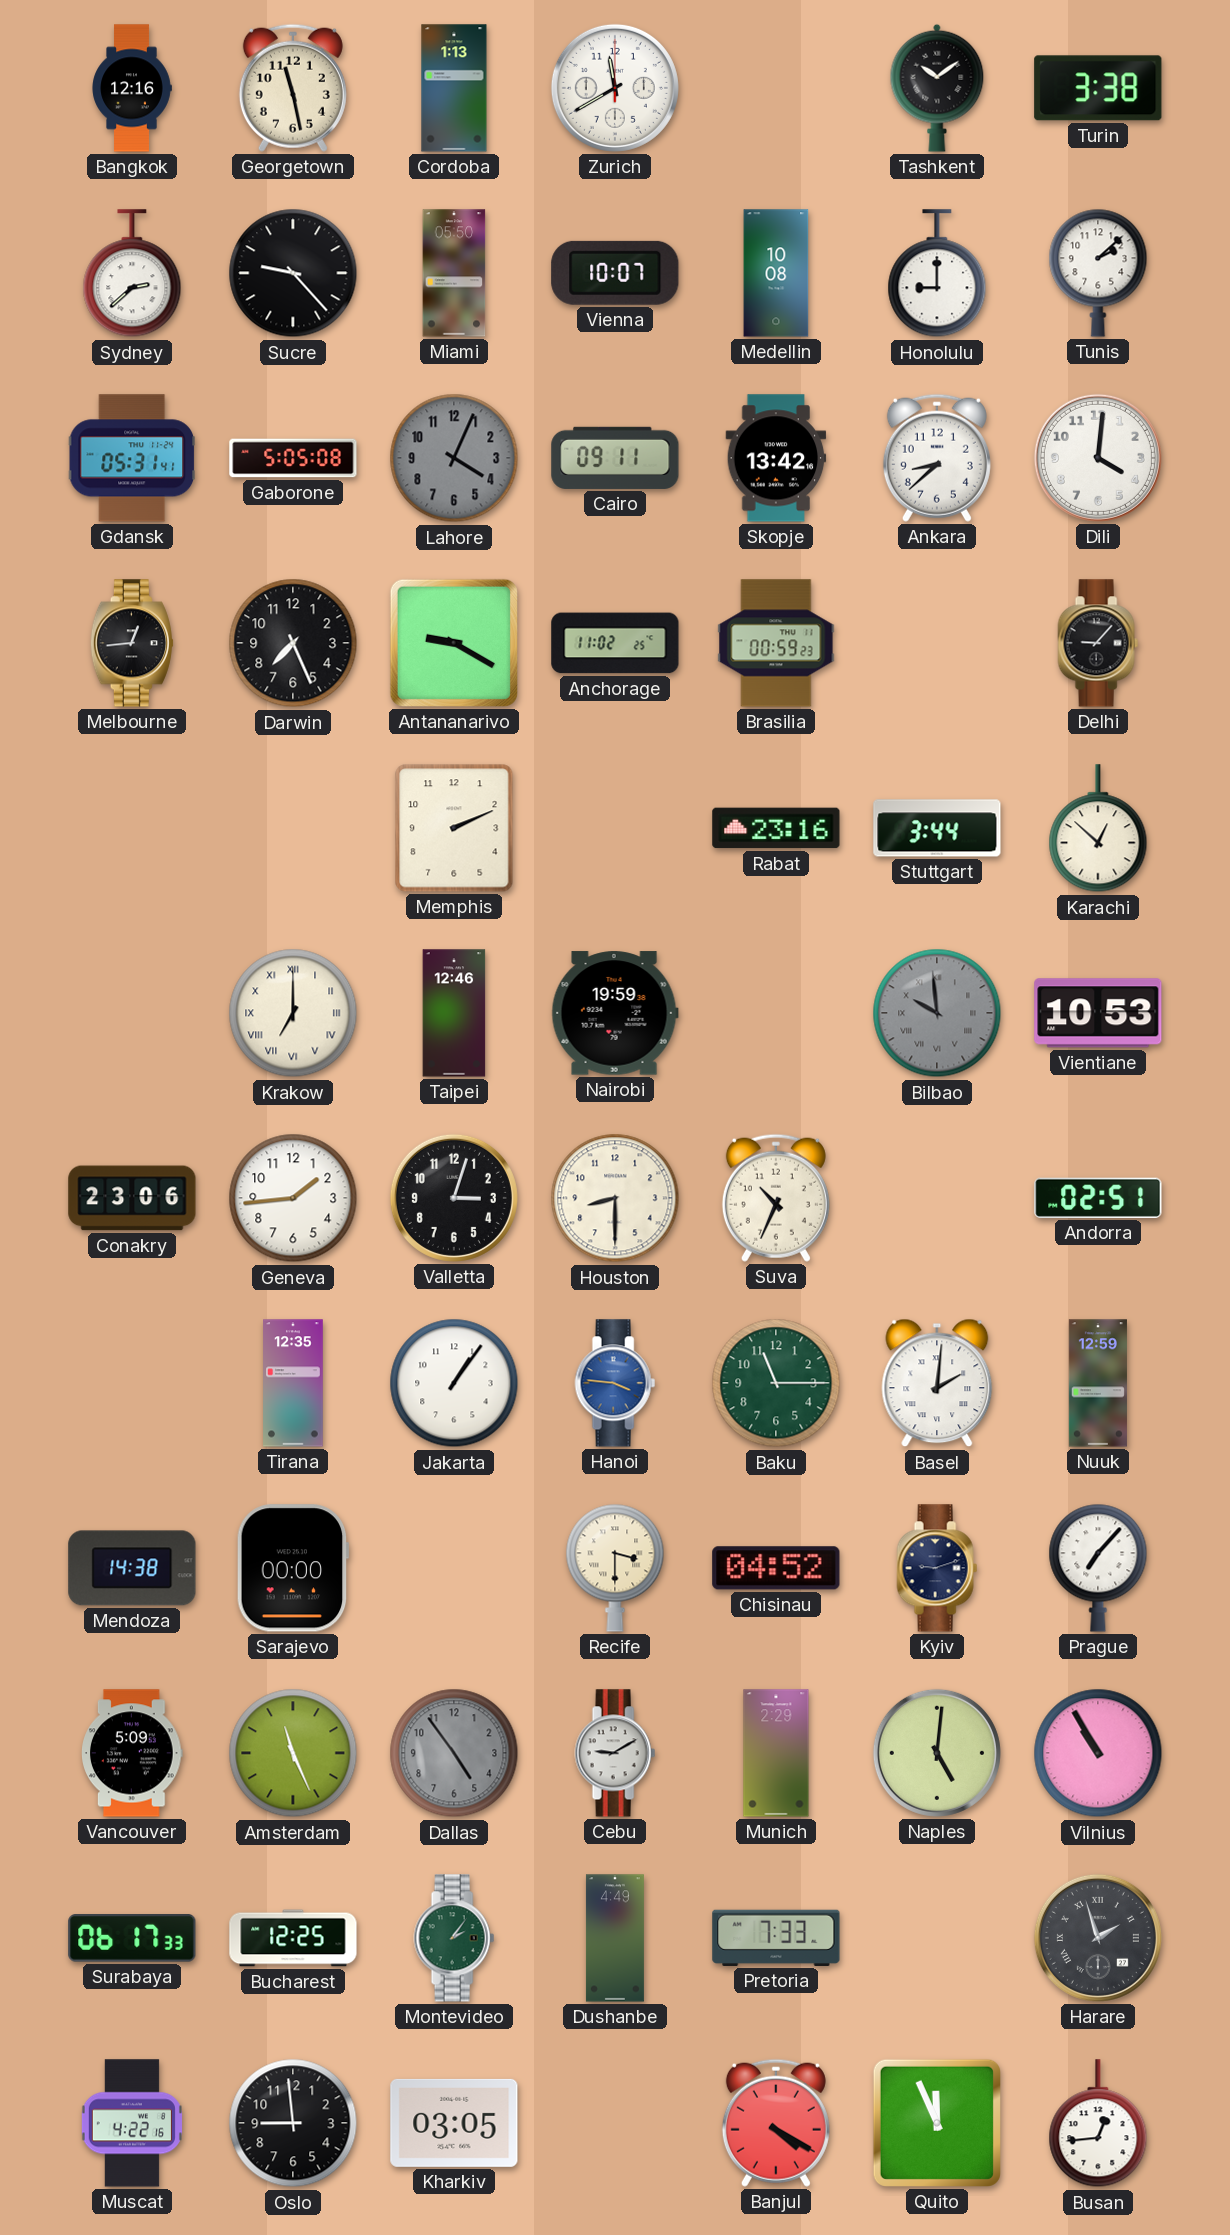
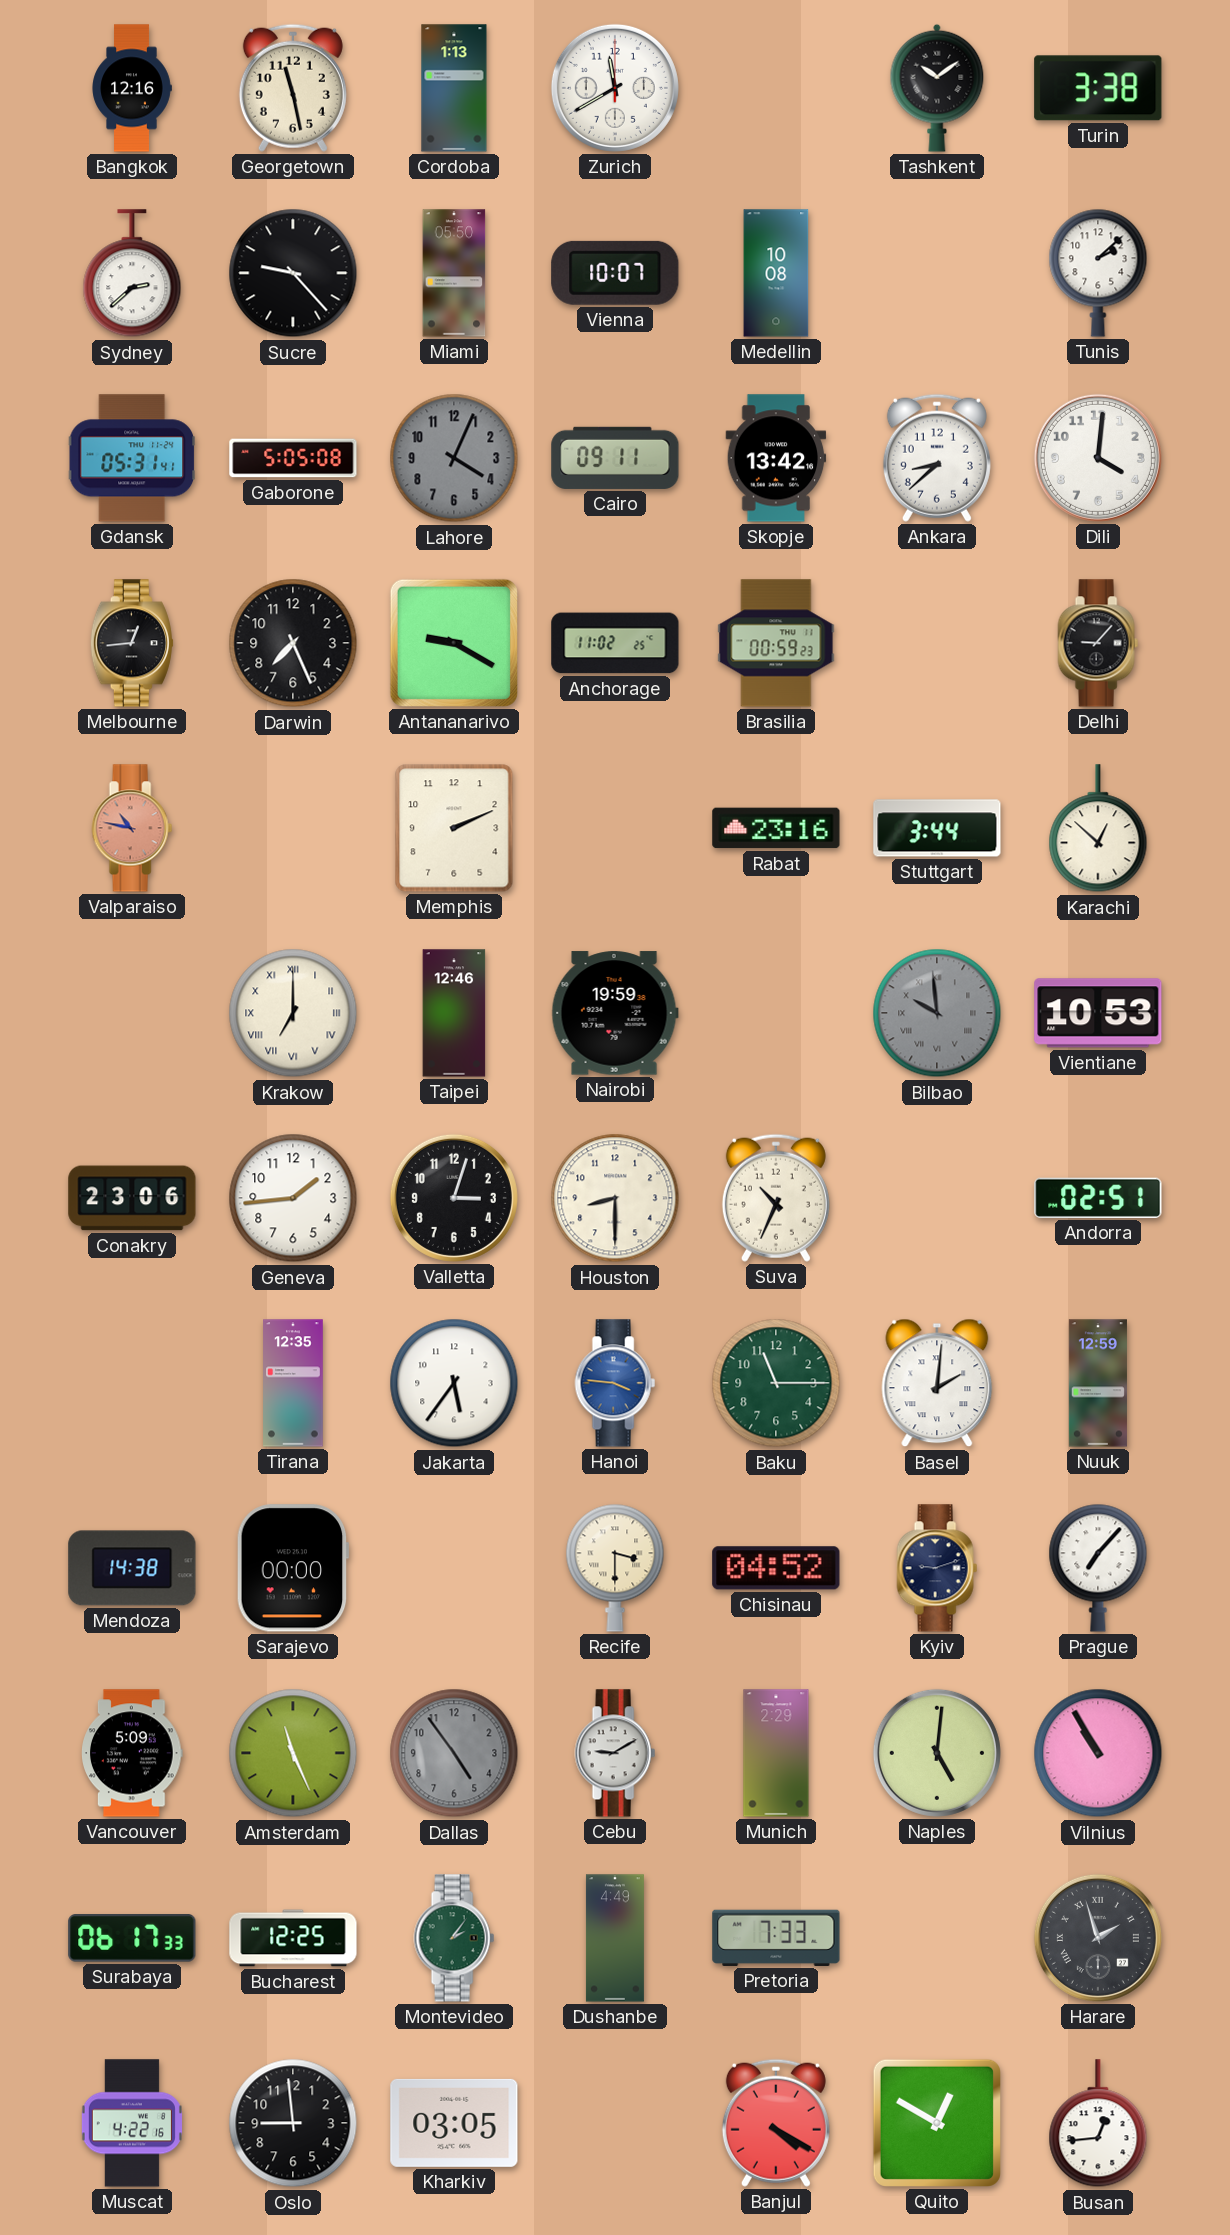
Honolulu: 9:00 -> none
Valparaiso: none -> 10:47
Jakarta: 1:06 -> 5:36
Quito: 11:56 -> 12:50
